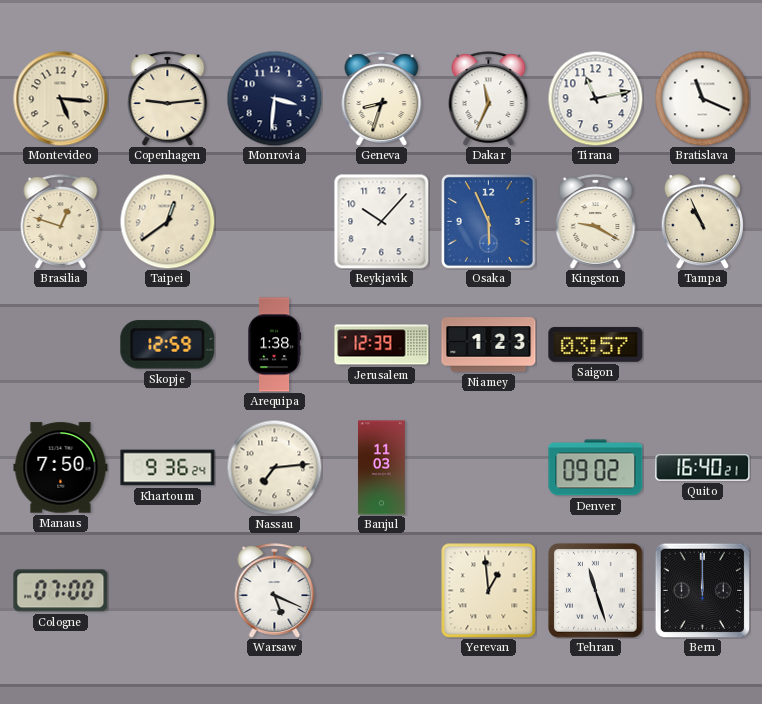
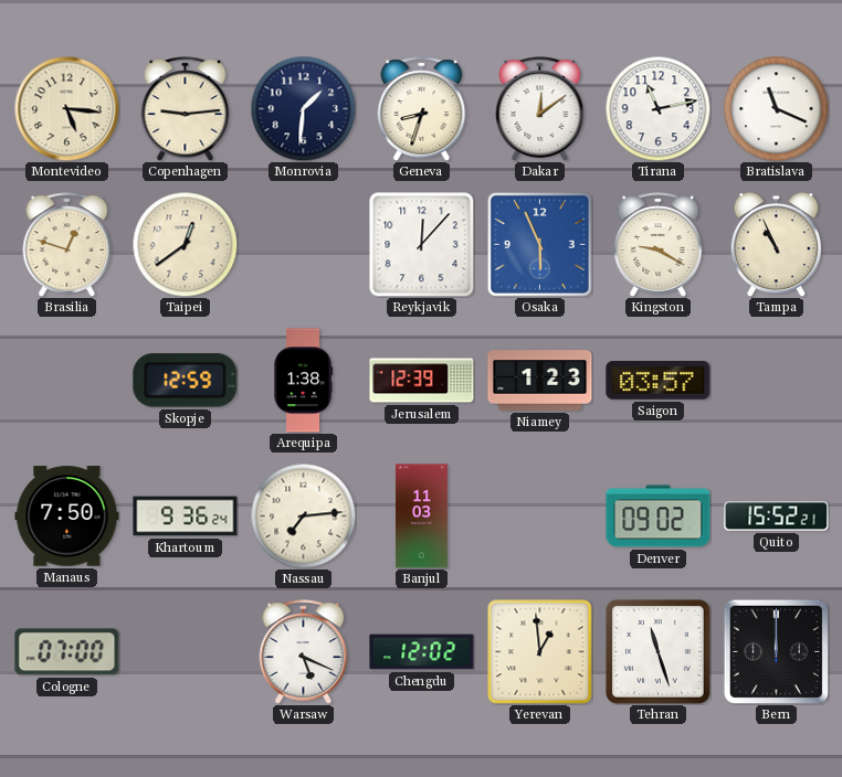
Monrovia: 3:31 -> 1:31
Dakar: 11:34 -> 12:09
Reykjavik: 10:07 -> 12:07
Quito: 16:40 -> 15:52
Chengdu: none -> 12:02
